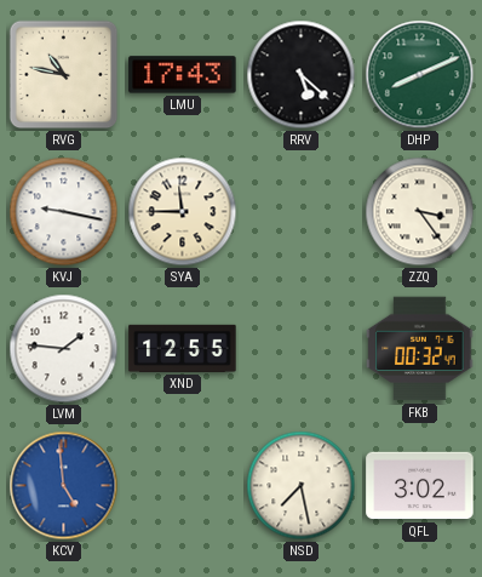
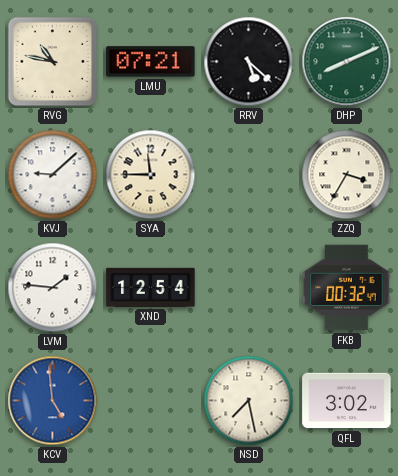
LMU: 17:43 -> 07:21
KVJ: 9:17 -> 9:08
ZZQ: 3:24 -> 3:35
XND: 12:55 -> 12:54
